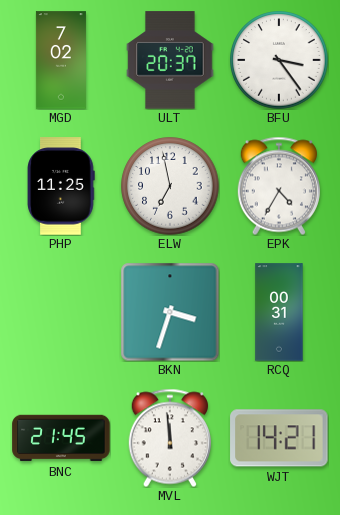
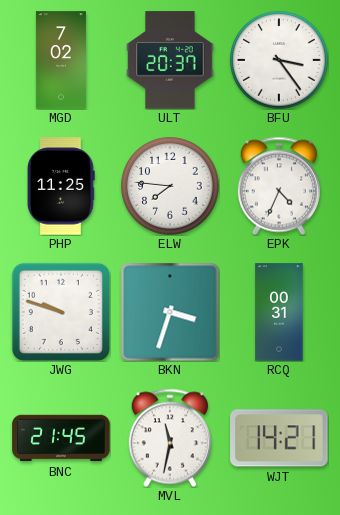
ELW: 6:58 -> 7:46
EPK: 4:35 -> 4:34
JWG: none -> 9:48
MVL: 11:59 -> 11:32
